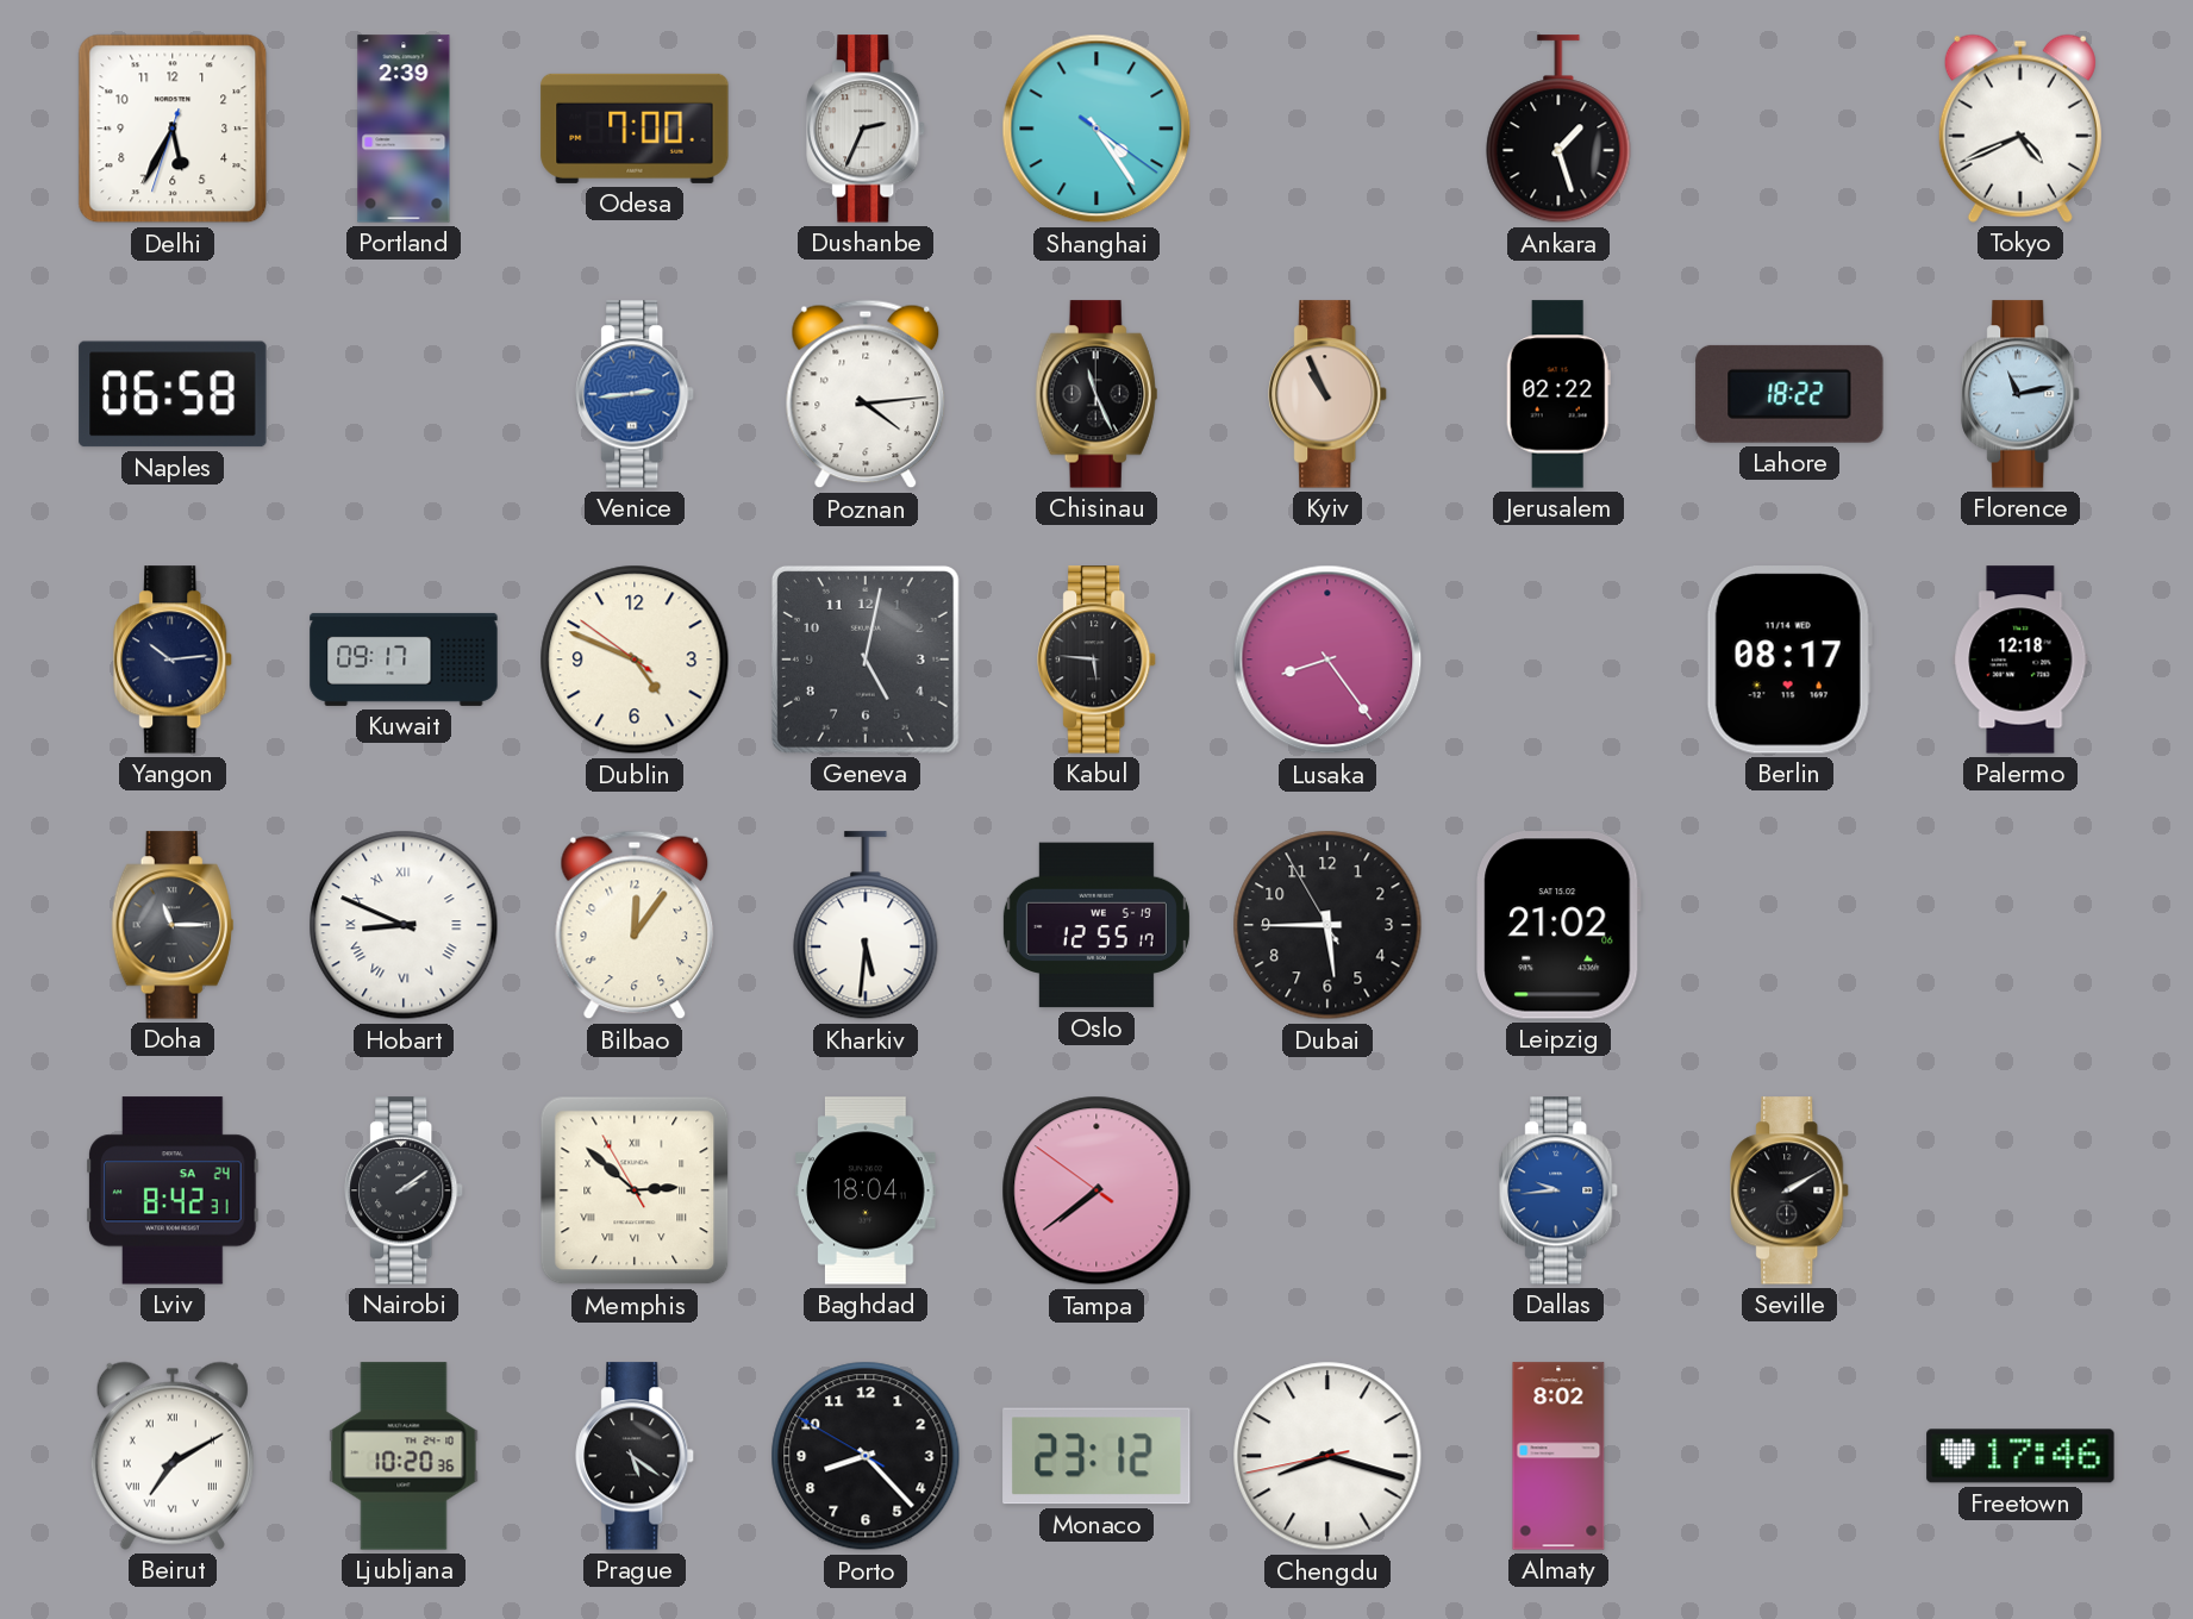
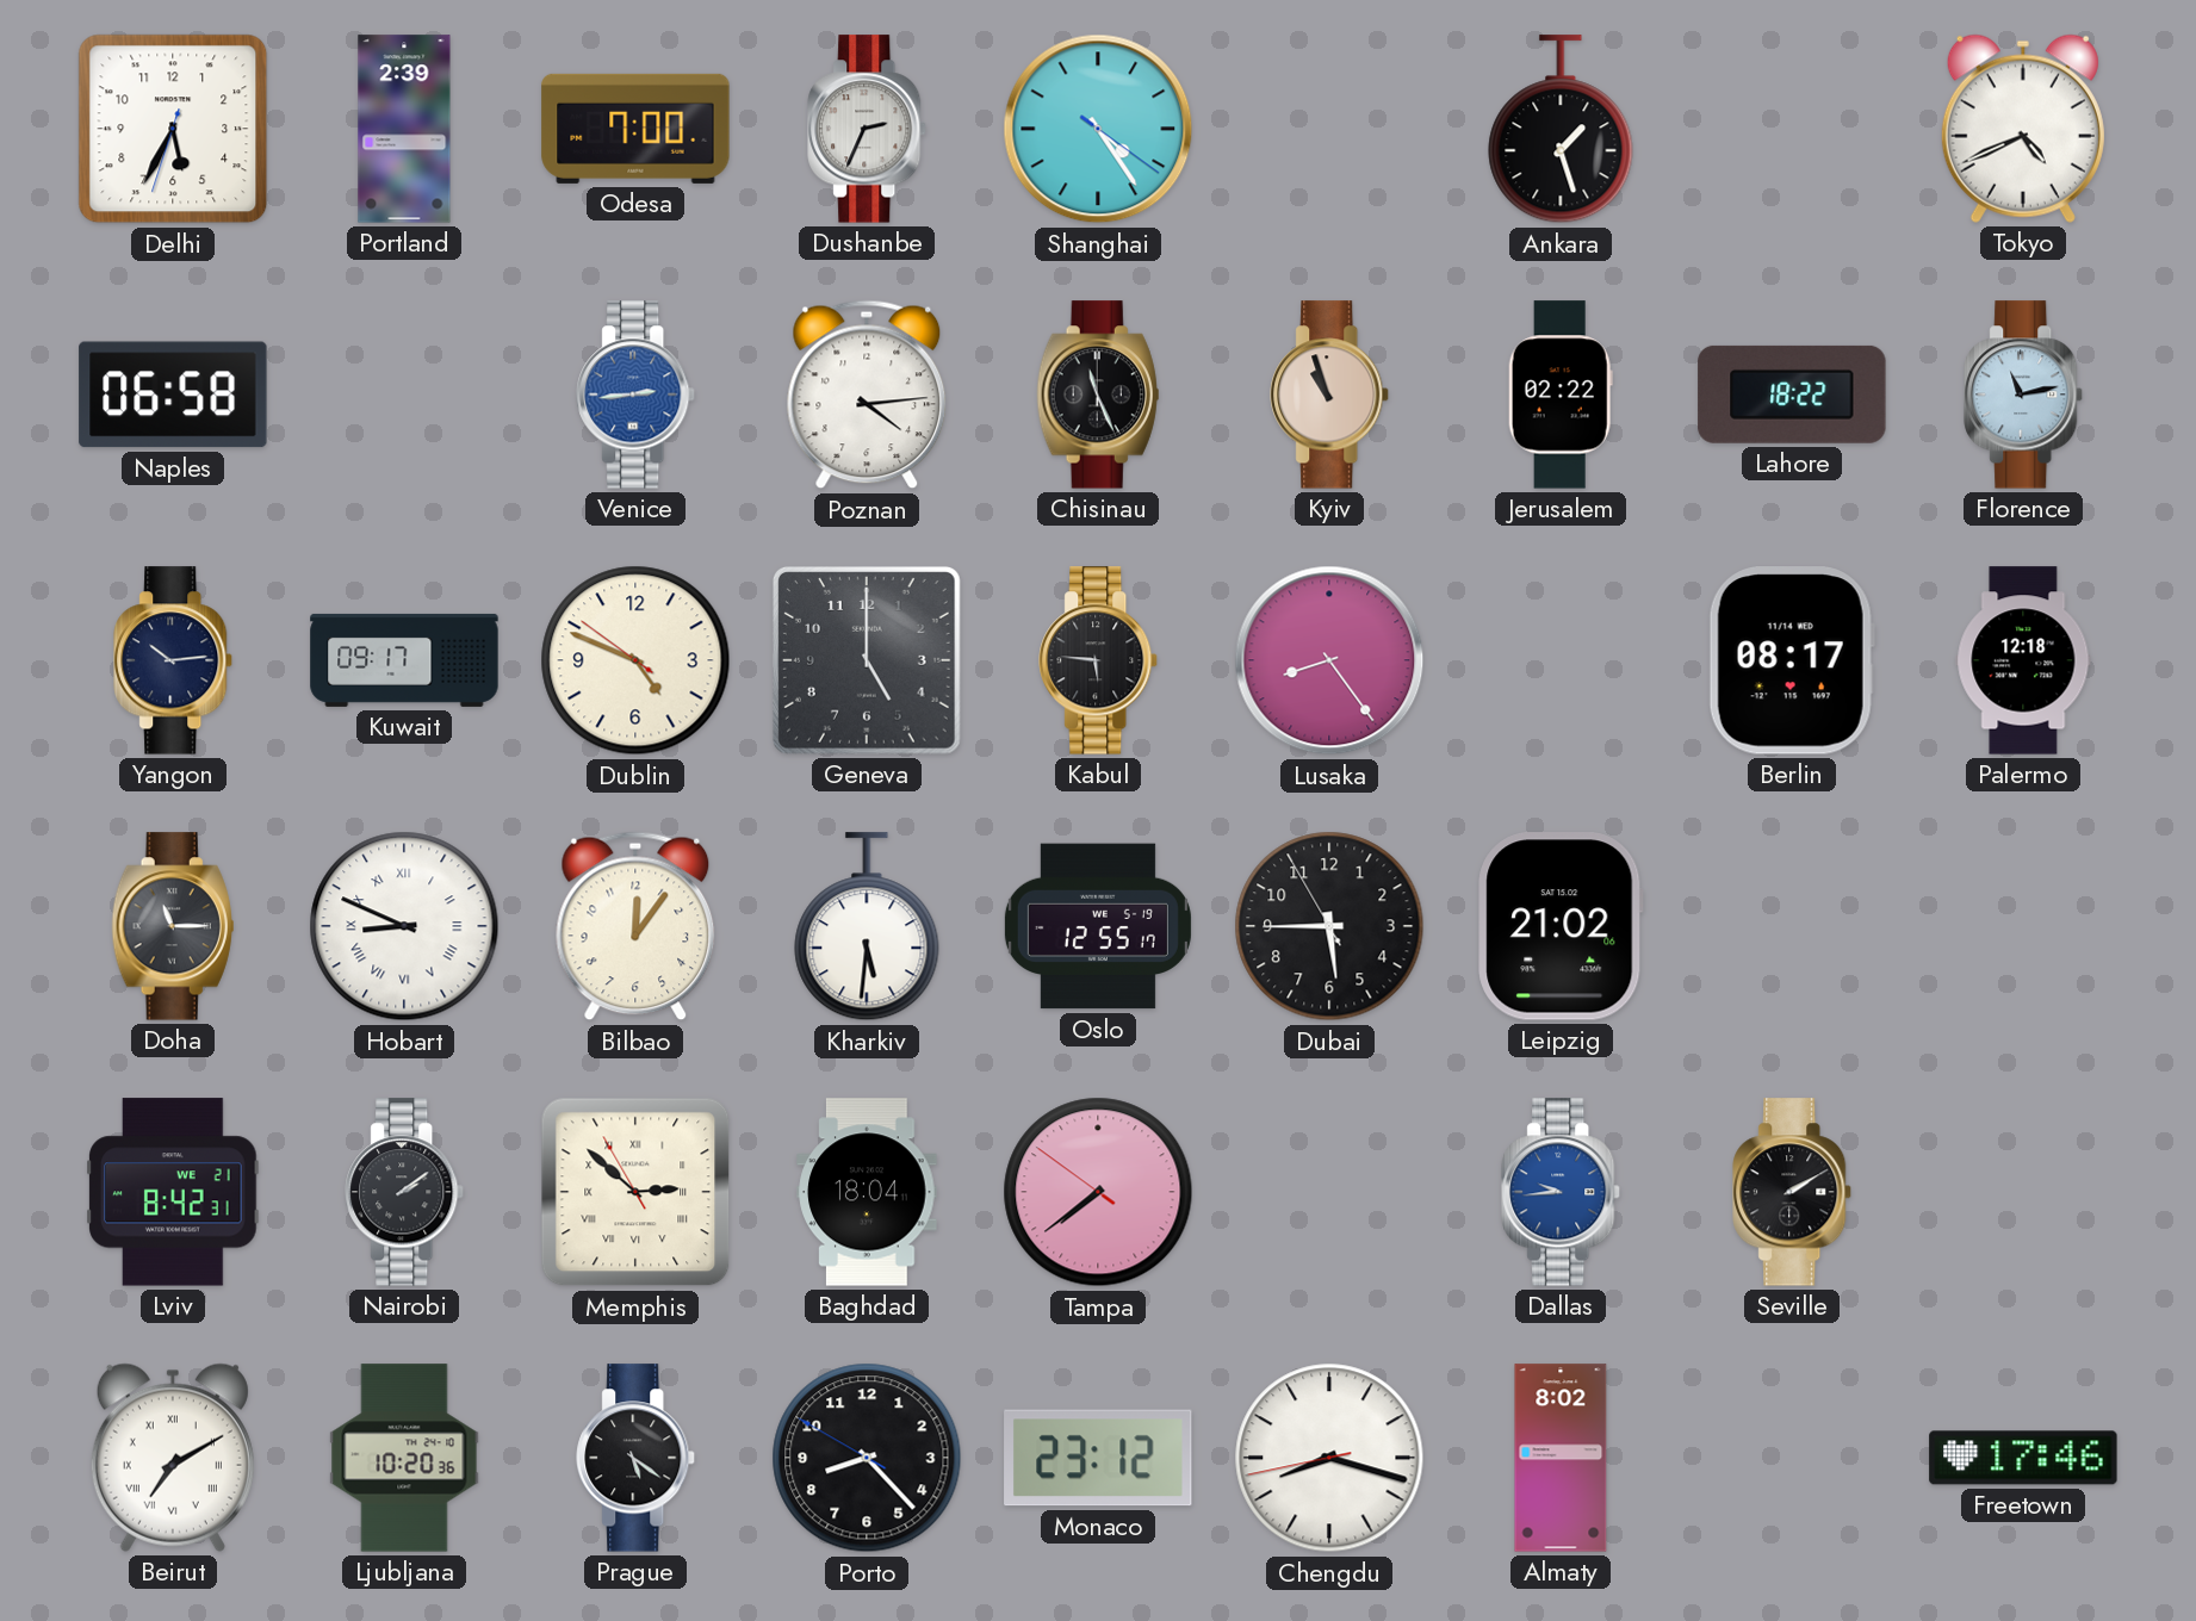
Kyiv: 10:56 -> 10:57
Geneva: 5:02 -> 5:00
Lviv date: SA 24 -> WE 21
